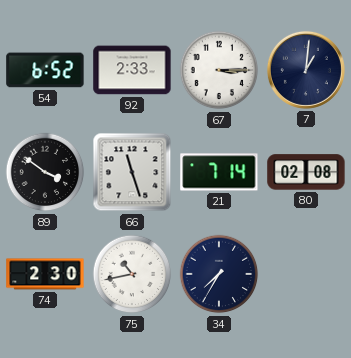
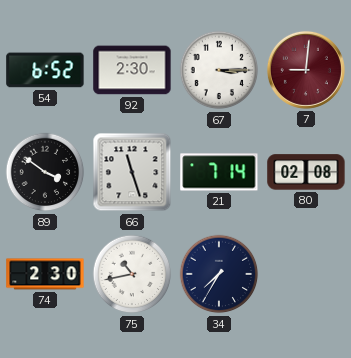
92: 2:33 -> 2:30
7: 1:01 -> 9:01
7 dial: navy -> burgundy
